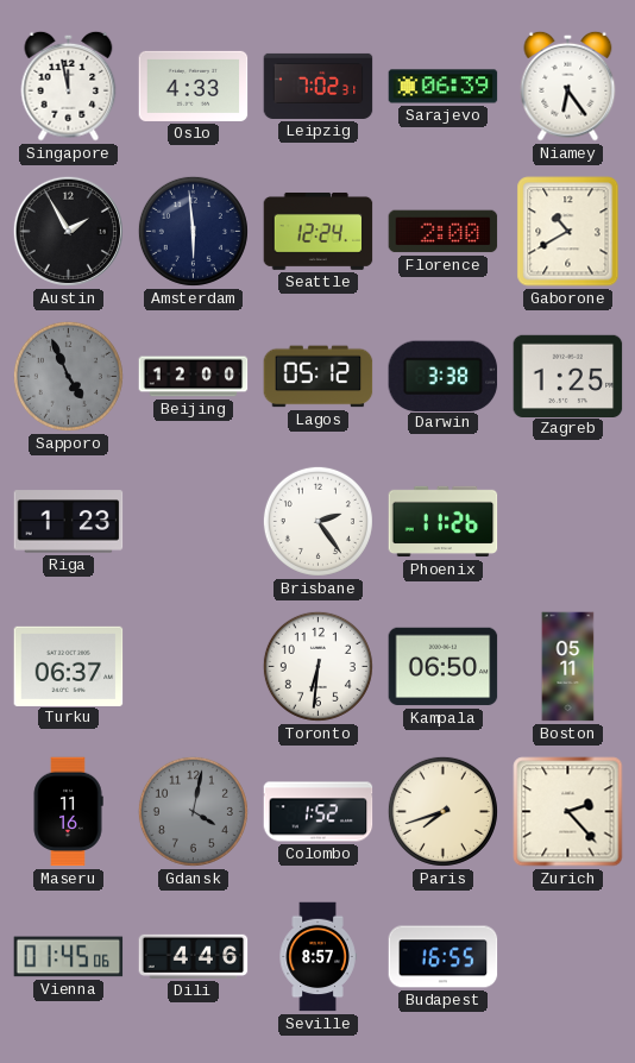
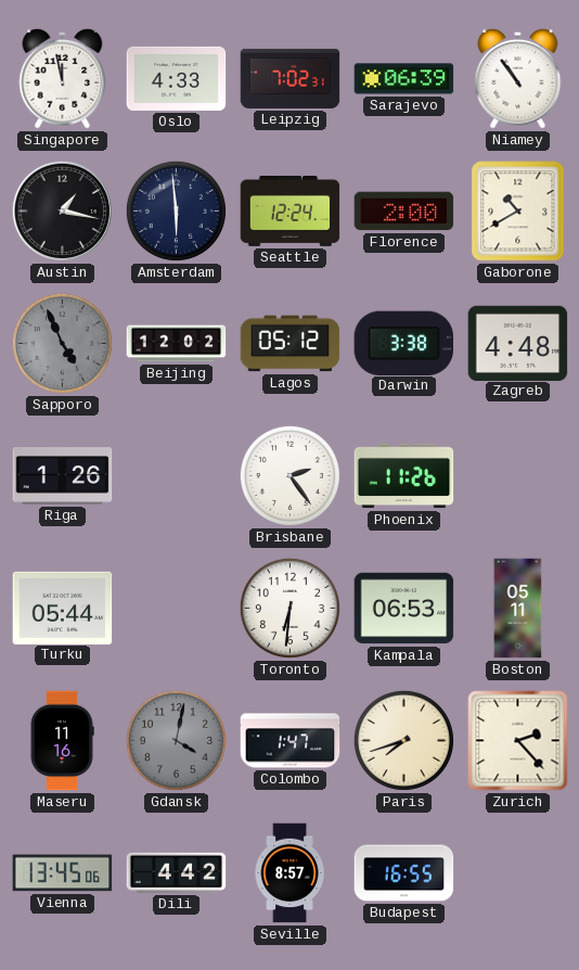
Niamey: 6:24 -> 10:54
Austin: 1:55 -> 1:17
Beijing: 12:00 -> 12:02
Zagreb: 1:25 -> 4:48
Riga: 1:23 -> 1:26
Turku: 06:37 -> 05:44
Kampala: 06:50 -> 06:53
Colombo: 1:52 -> 1:47
Vienna: 01:45 -> 13:45
Dili: 4:46 -> 4:42
